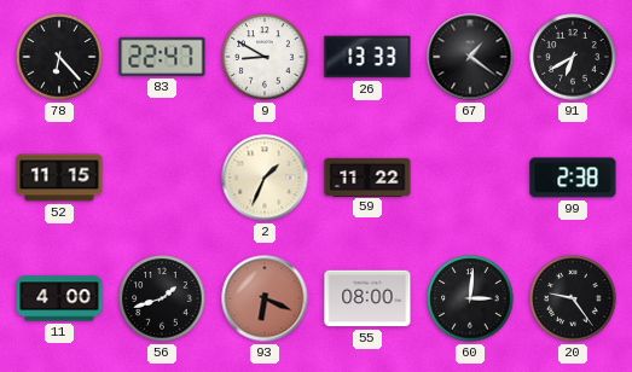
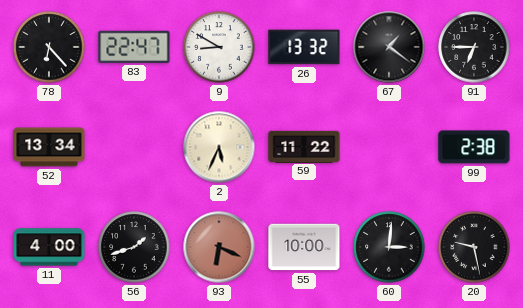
26: 13:33 -> 13:32
91: 6:40 -> 6:45
52: 11:15 -> 13:34
2: 1:34 -> 5:34
55: 08:00 -> 10:00
20: 9:24 -> 9:28
